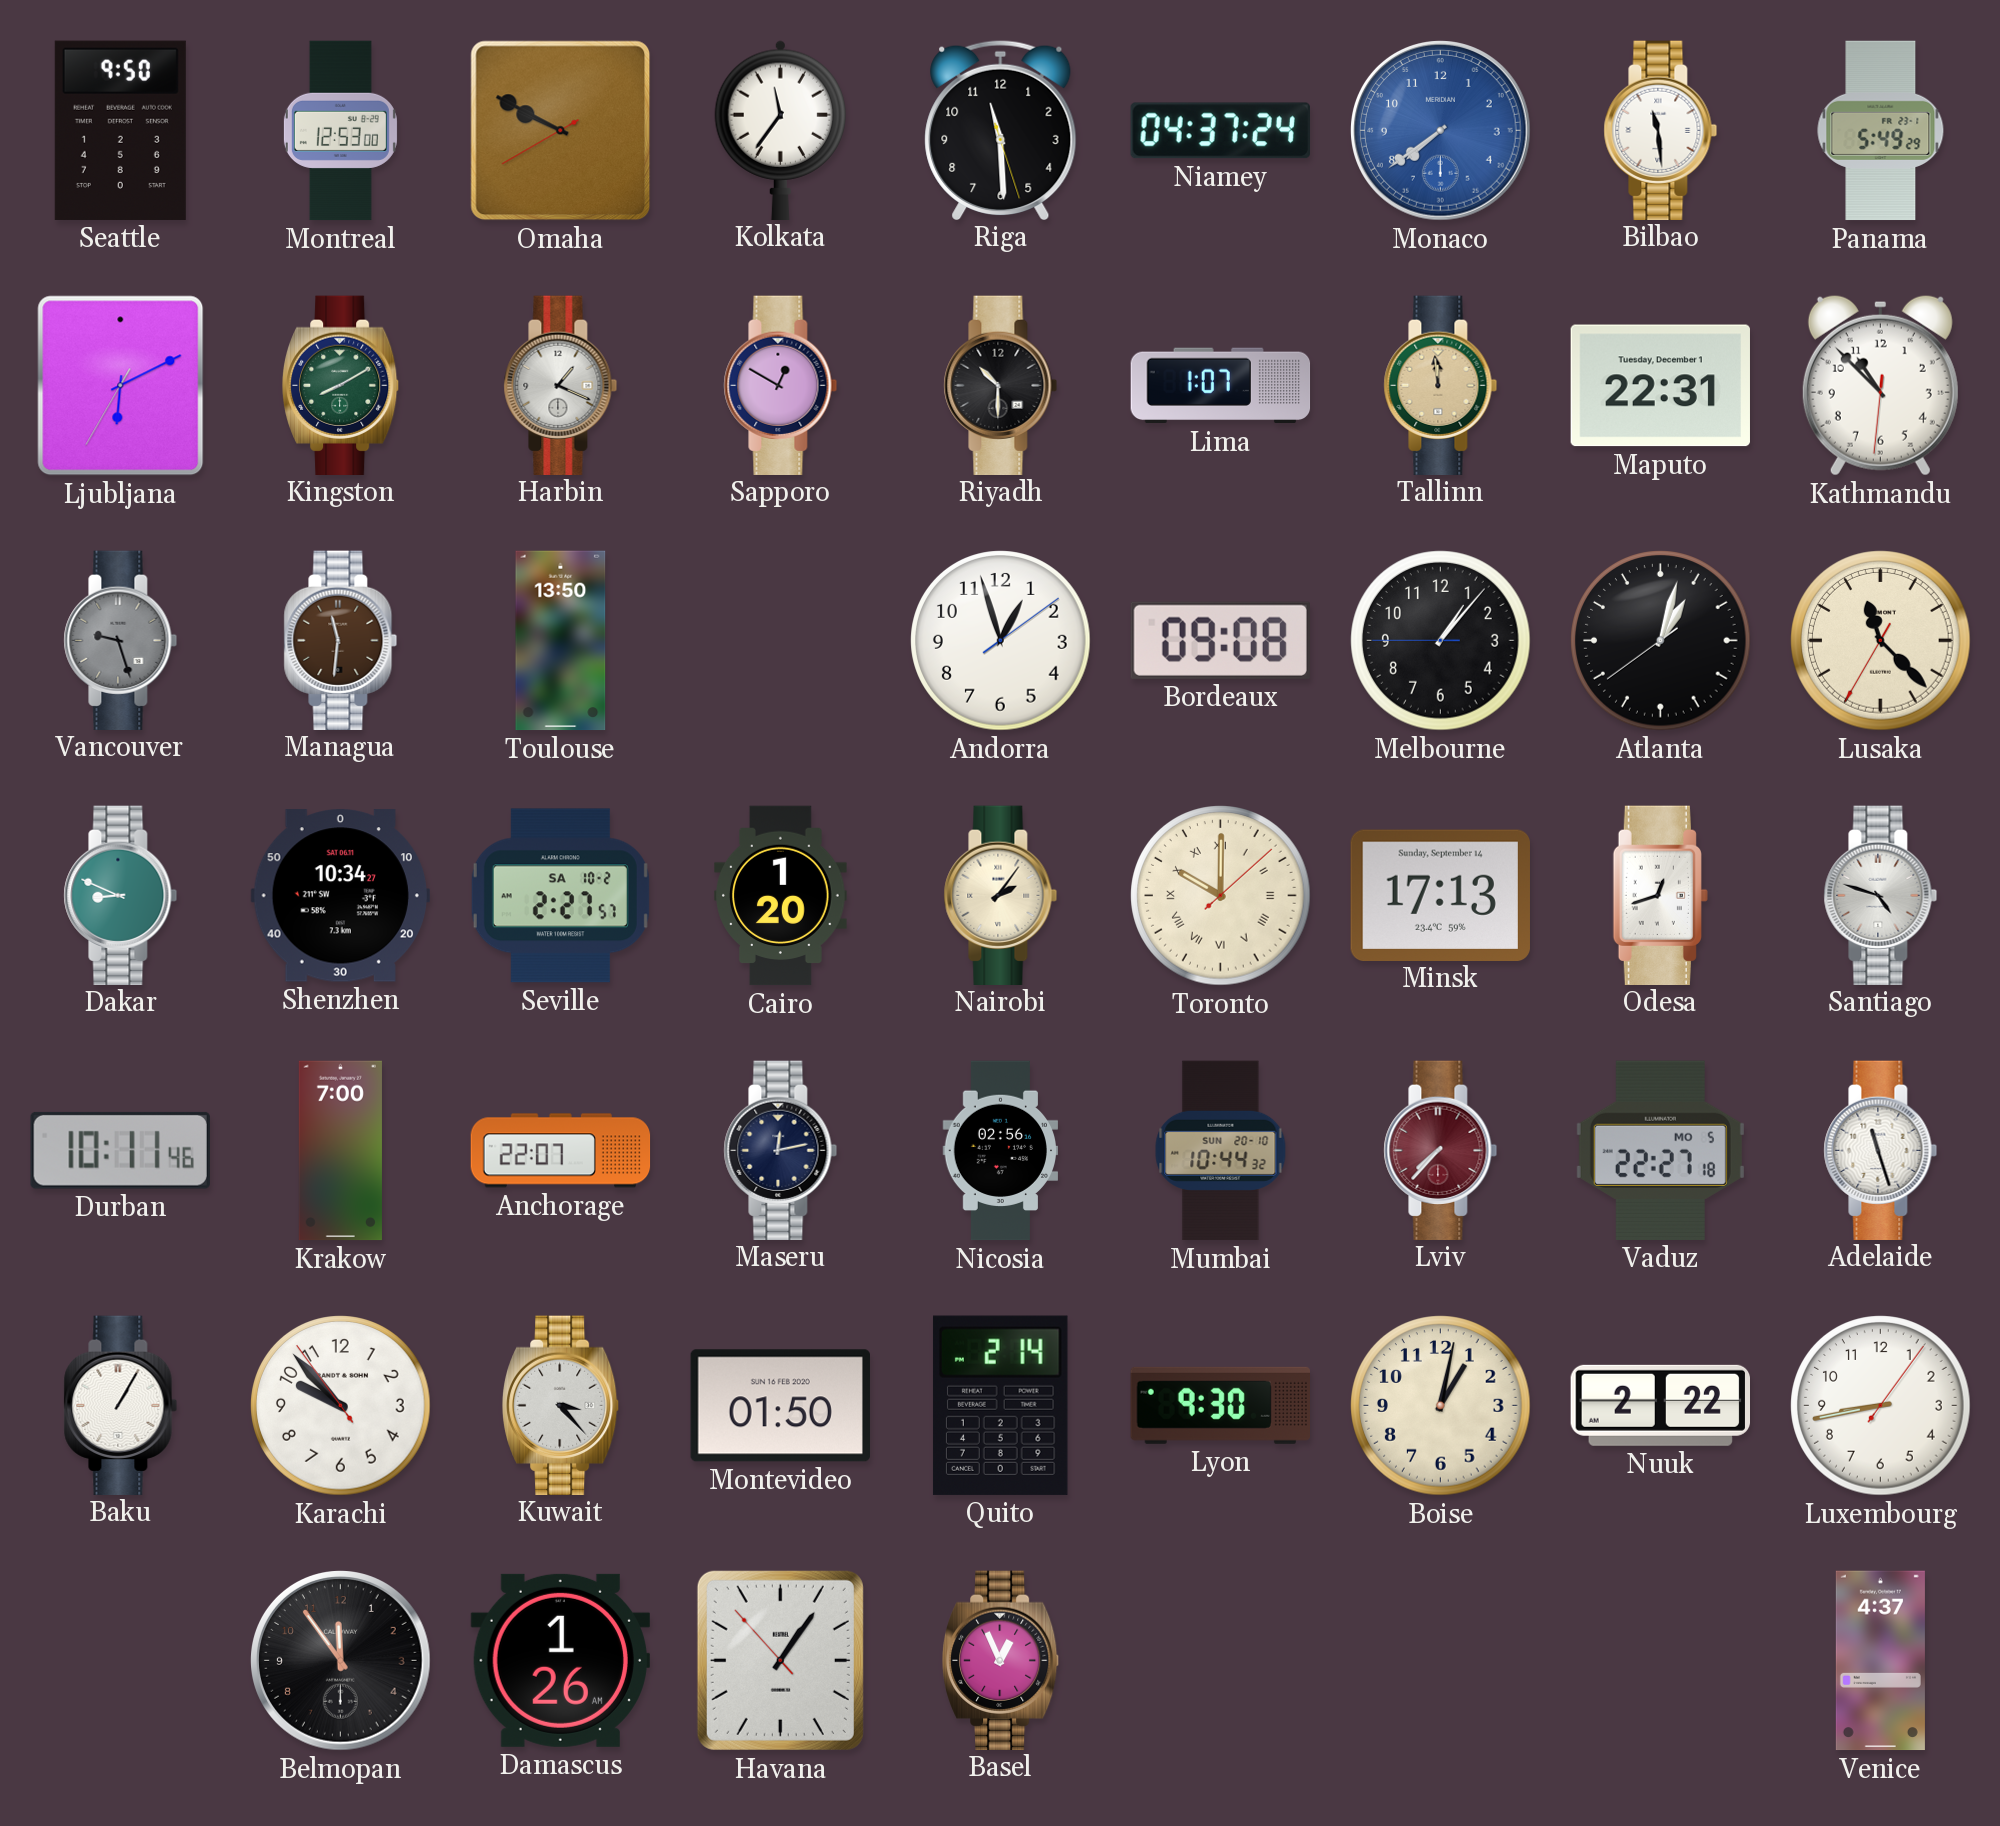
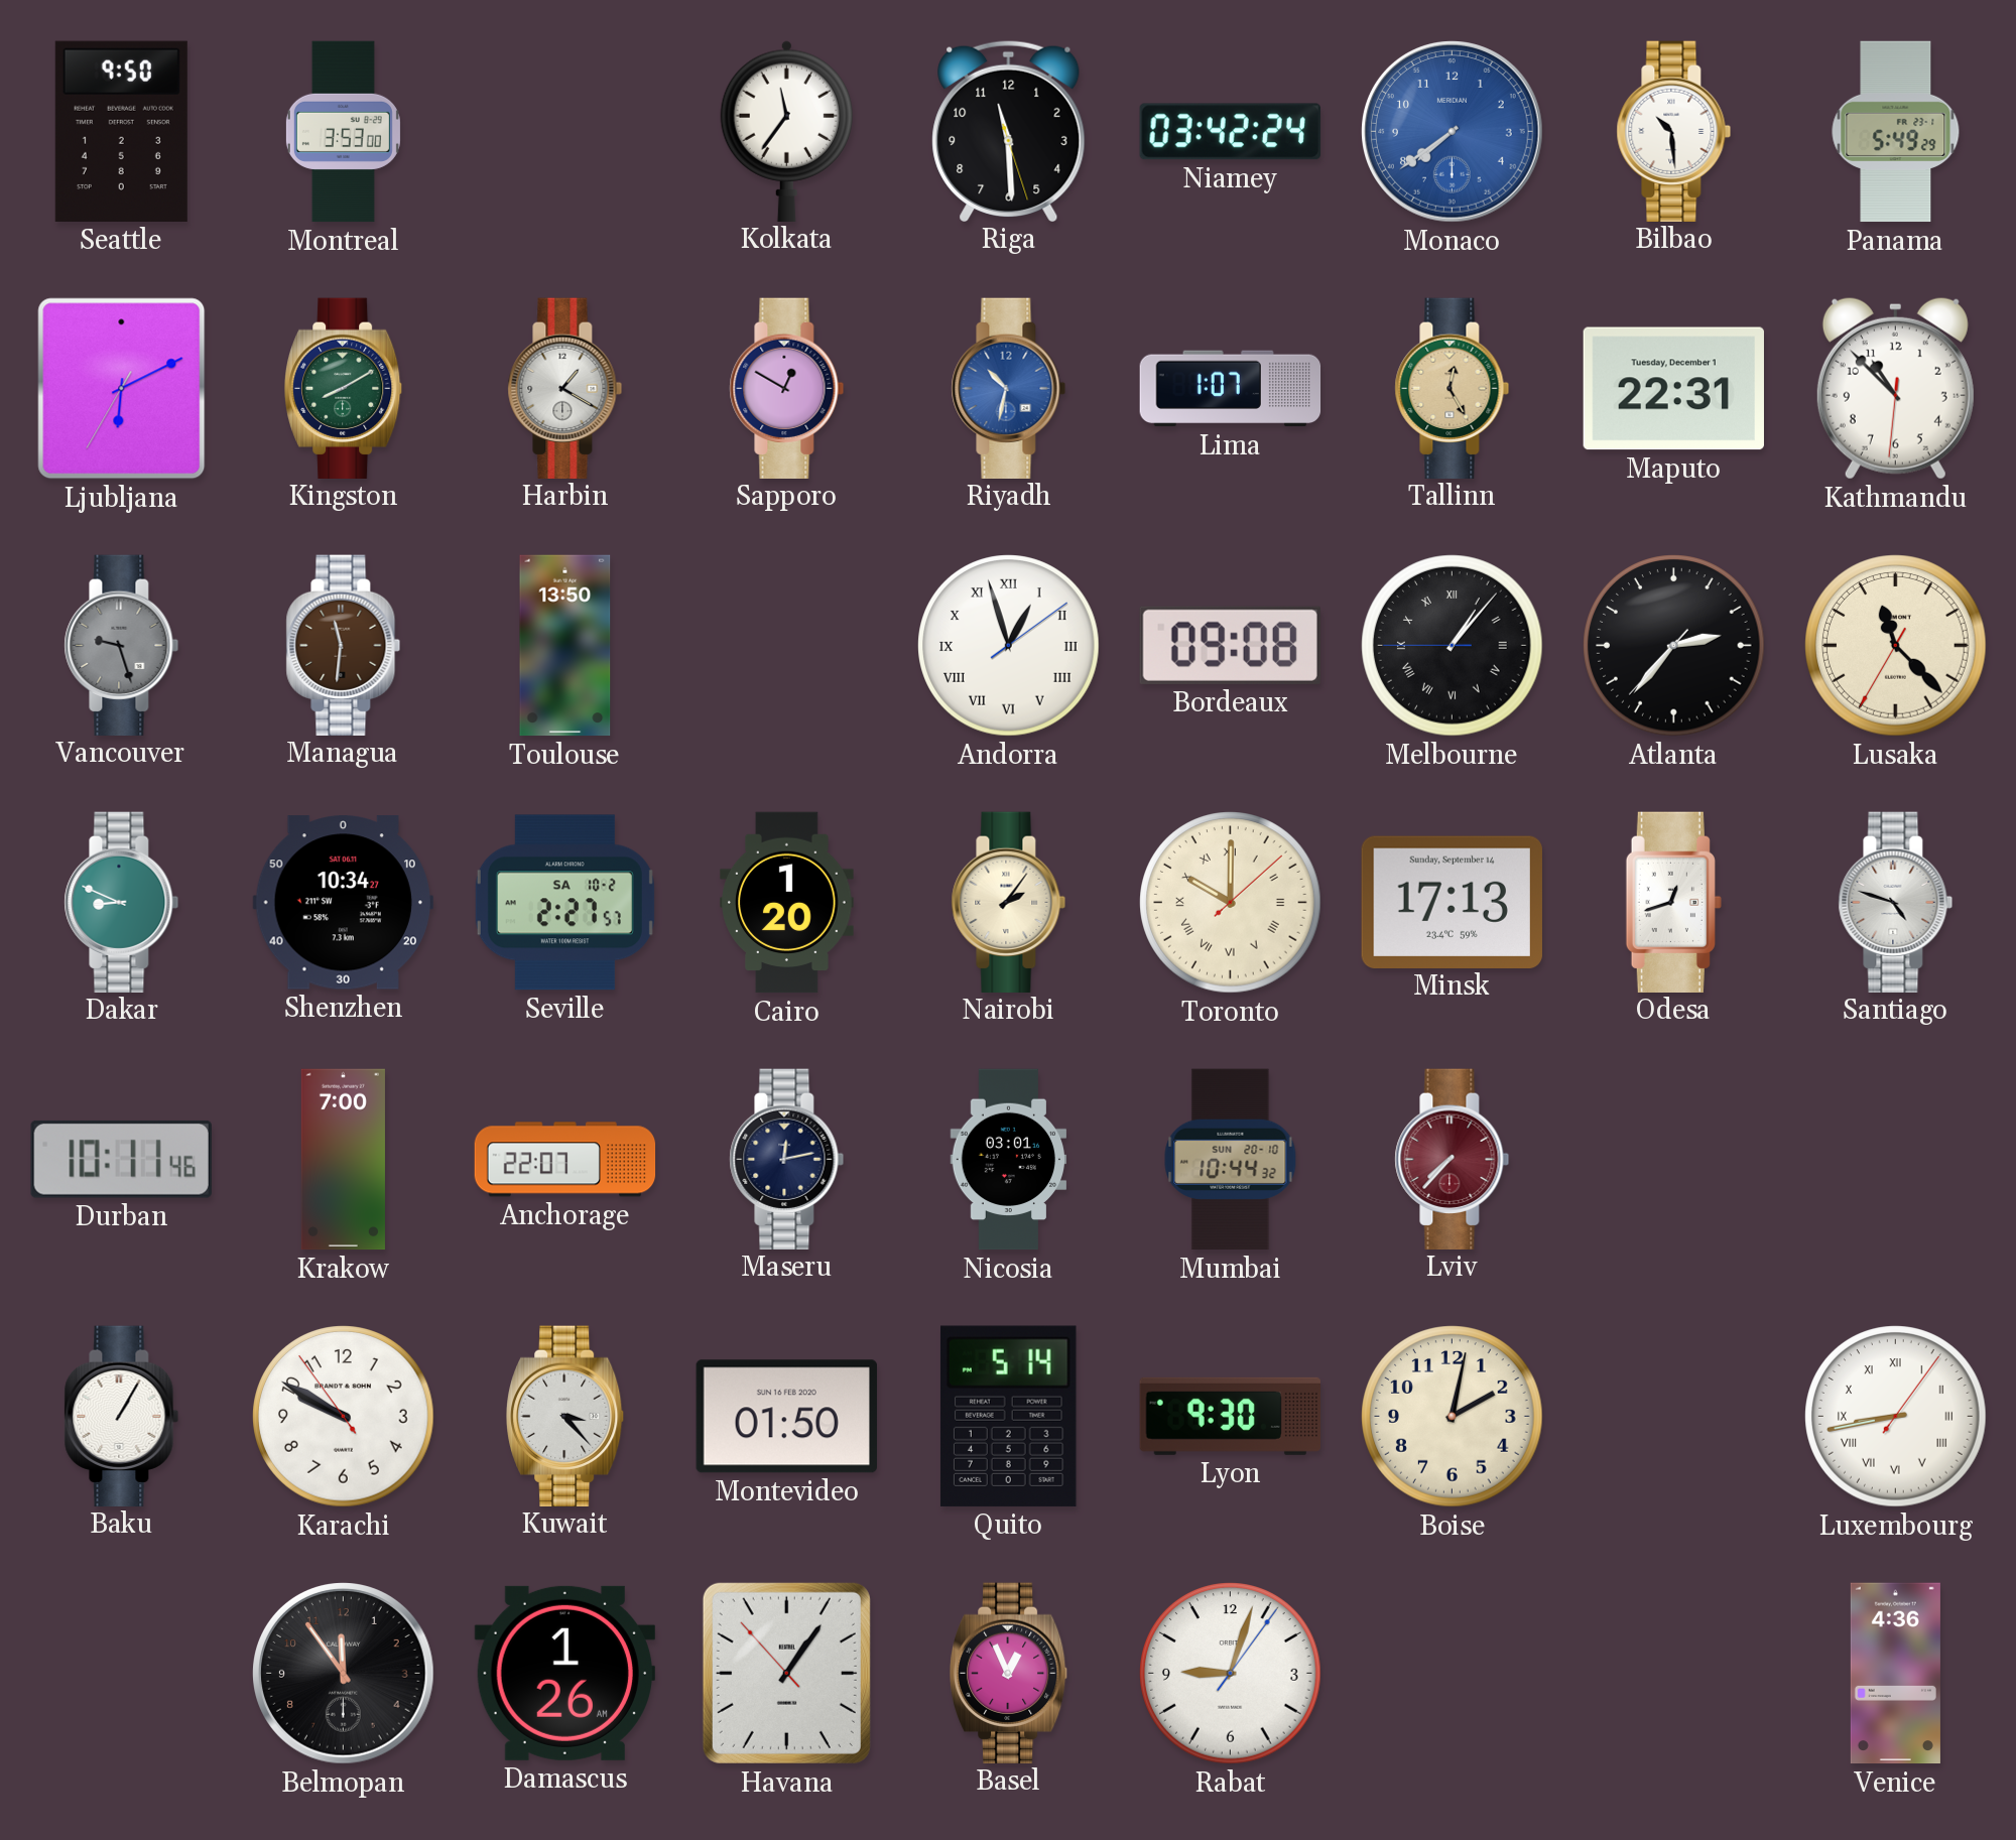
Montreal: 12:53 -> 3:53
Omaha: 9:49 -> none
Niamey: 04:37 -> 03:42
Bilbao: 11:29 -> 10:29
Harbin: 1:19 -> 1:20
Riyadh: 10:30 -> 10:32
Riyadh dial: black -> blue
Tallinn: 11:59 -> 12:25
Andorra numerals: Arabic -> Roman
Melbourne numerals: Arabic -> Roman
Atlanta: 1:02 -> 2:36
Nicosia: 02:56 -> 03:01
Vaduz: 22:27 -> none
Adelaide: 11:27 -> none
Karachi: 9:52 -> 9:49
Quito: 2:14 -> 5:14
Boise: 1:02 -> 2:02
Nuuk: 2:22 -> none
Luxembourg numerals: Arabic -> Roman
Rabat: none -> 9:03
Venice: 4:37 -> 4:36
